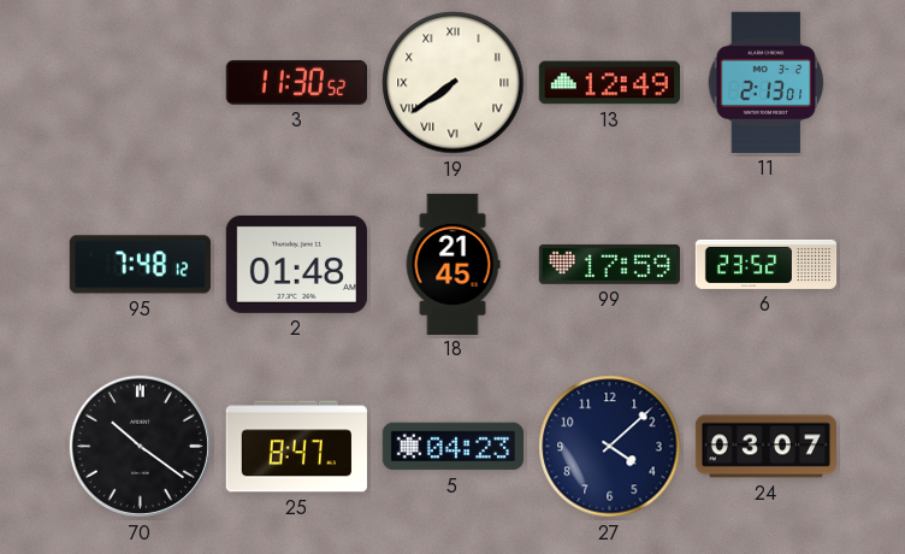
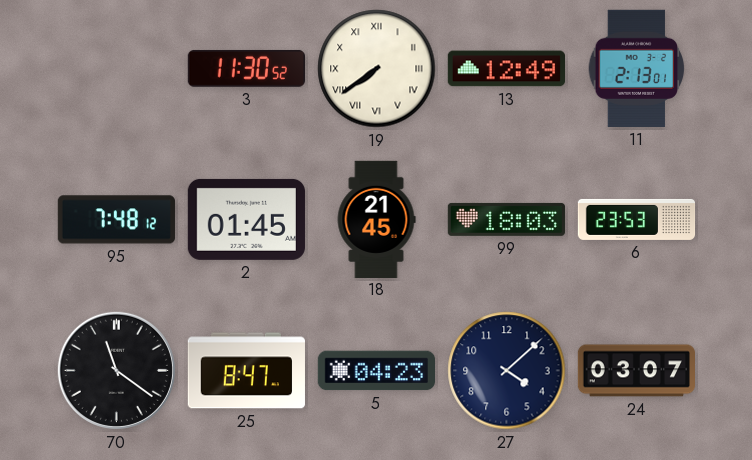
2: 01:48 -> 01:45
99: 17:59 -> 18:03
6: 23:52 -> 23:53
70: 10:21 -> 11:21
